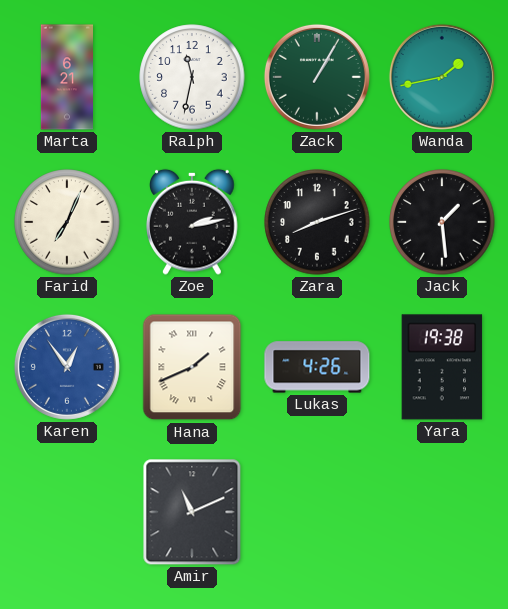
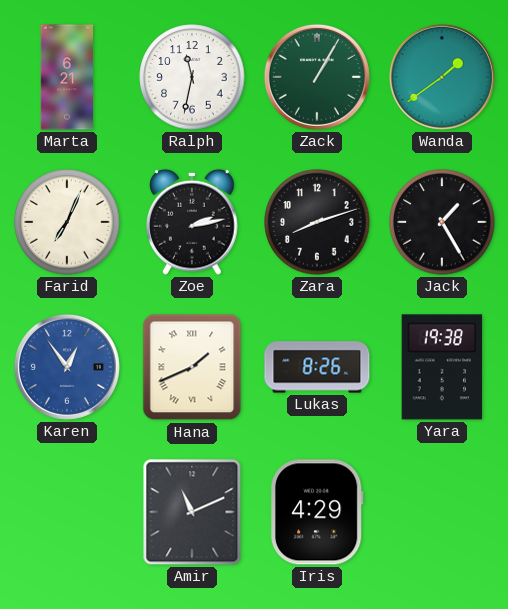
Wanda: 1:43 -> 1:39
Jack: 1:29 -> 1:25
Lukas: 4:26 -> 8:26
Iris: none -> 4:29
